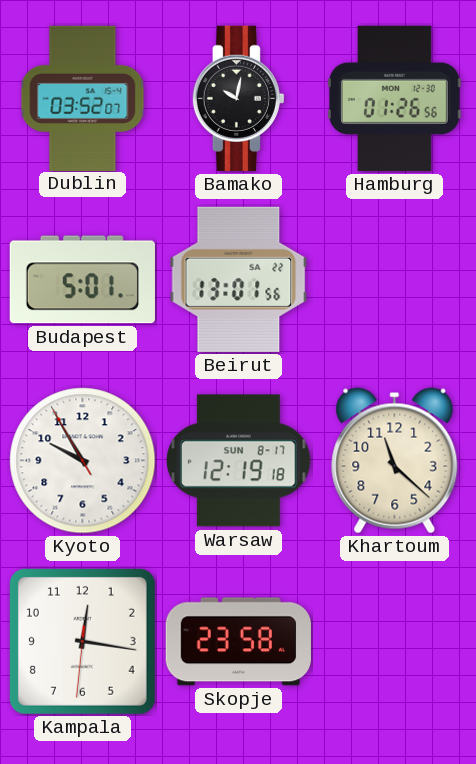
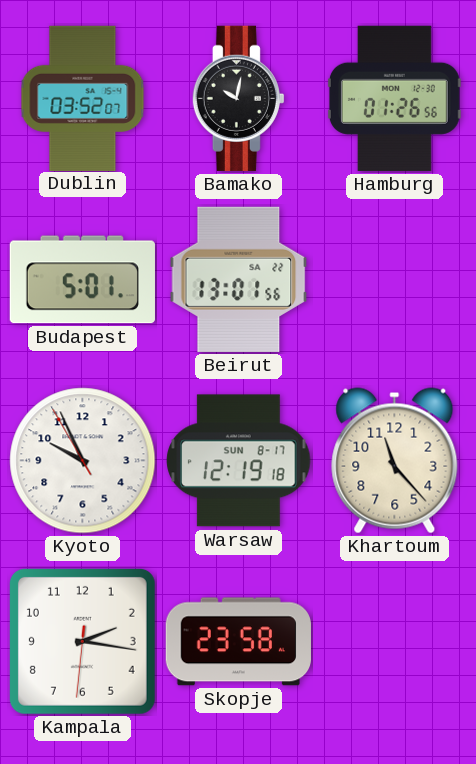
Kyoto: 9:54 -> 9:55
Khartoum: 11:22 -> 11:23
Kampala: 12:16 -> 2:16
